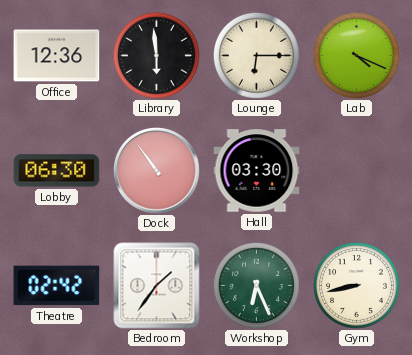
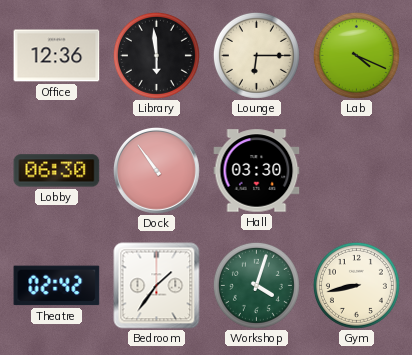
Workshop: 6:26 -> 4:03
